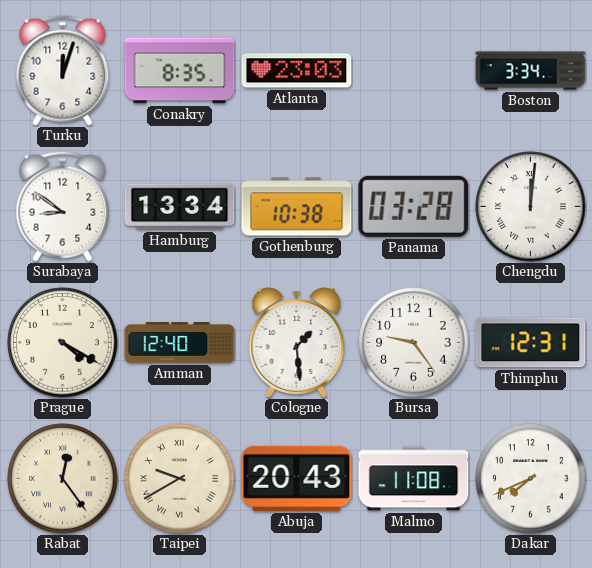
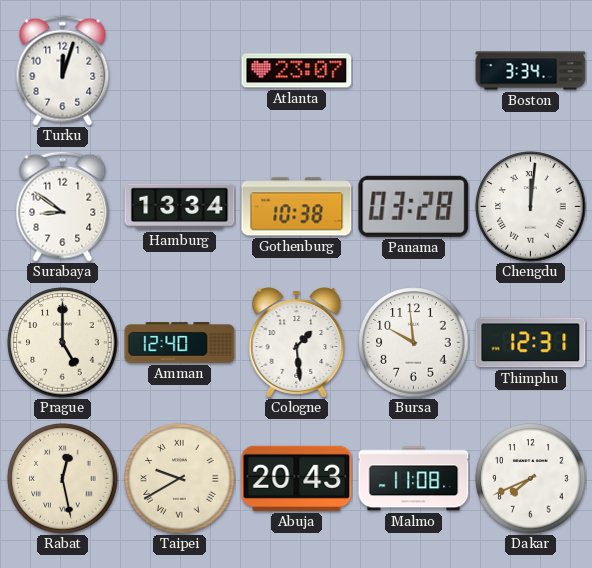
Conakry: 8:35 -> none
Atlanta: 23:03 -> 23:07
Prague: 4:20 -> 5:00
Bursa: 9:24 -> 9:59
Rabat: 12:24 -> 12:28
